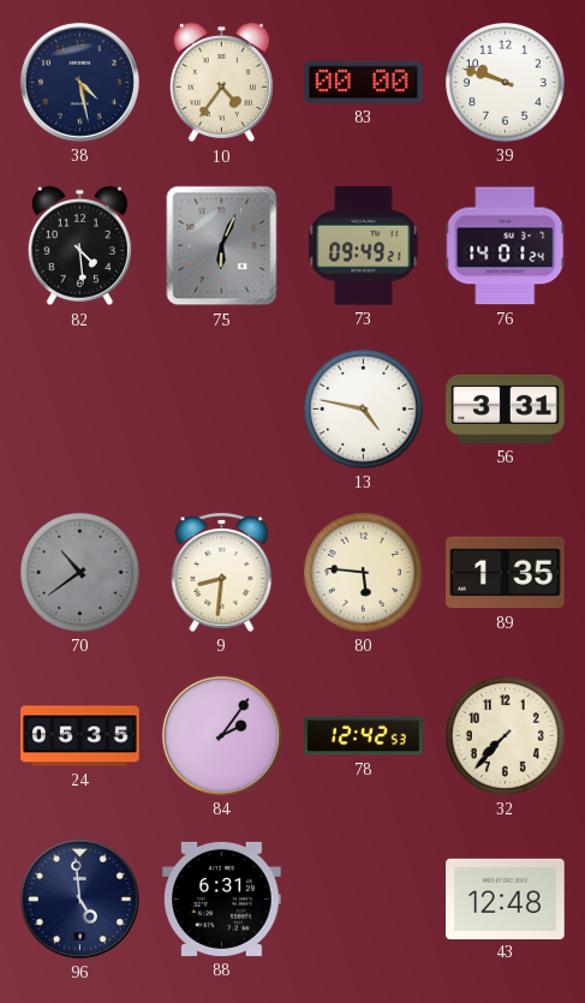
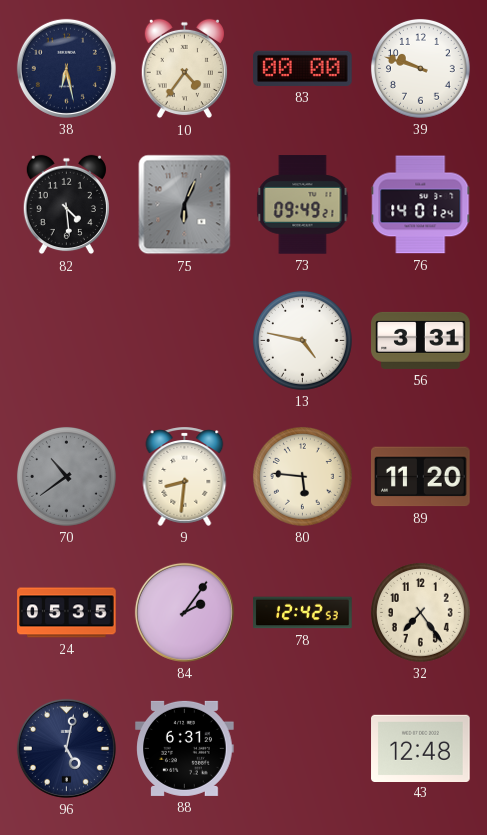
38: 4:28 -> 6:28
89: 1:35 -> 11:20
32: 7:37 -> 7:24
96: 4:59 -> 5:02
